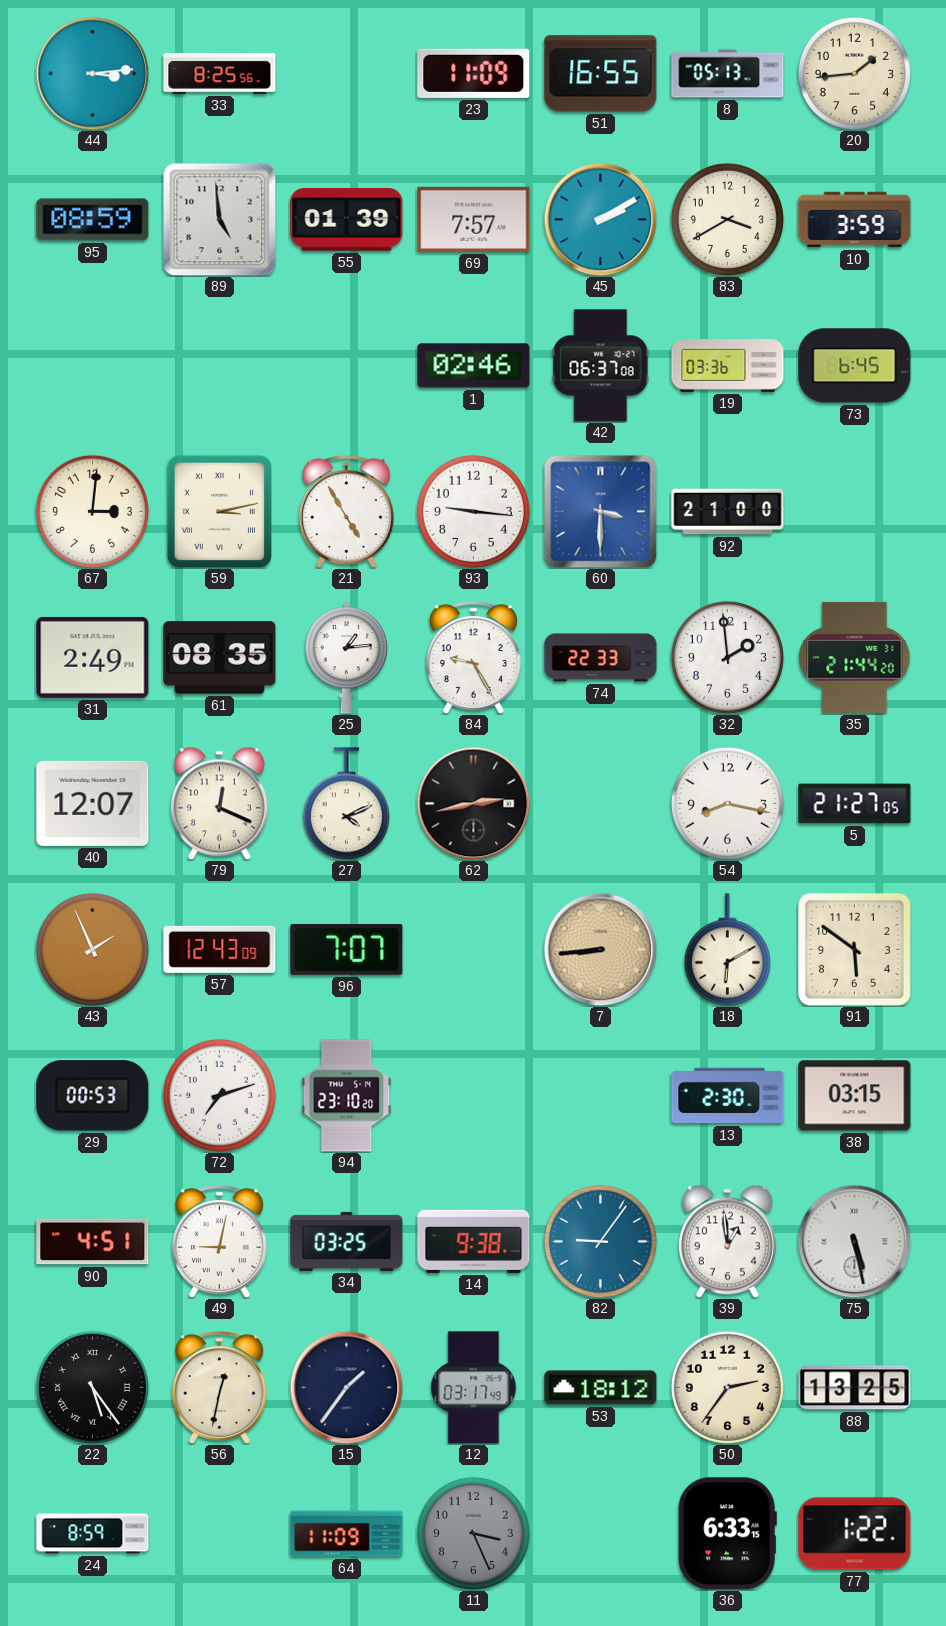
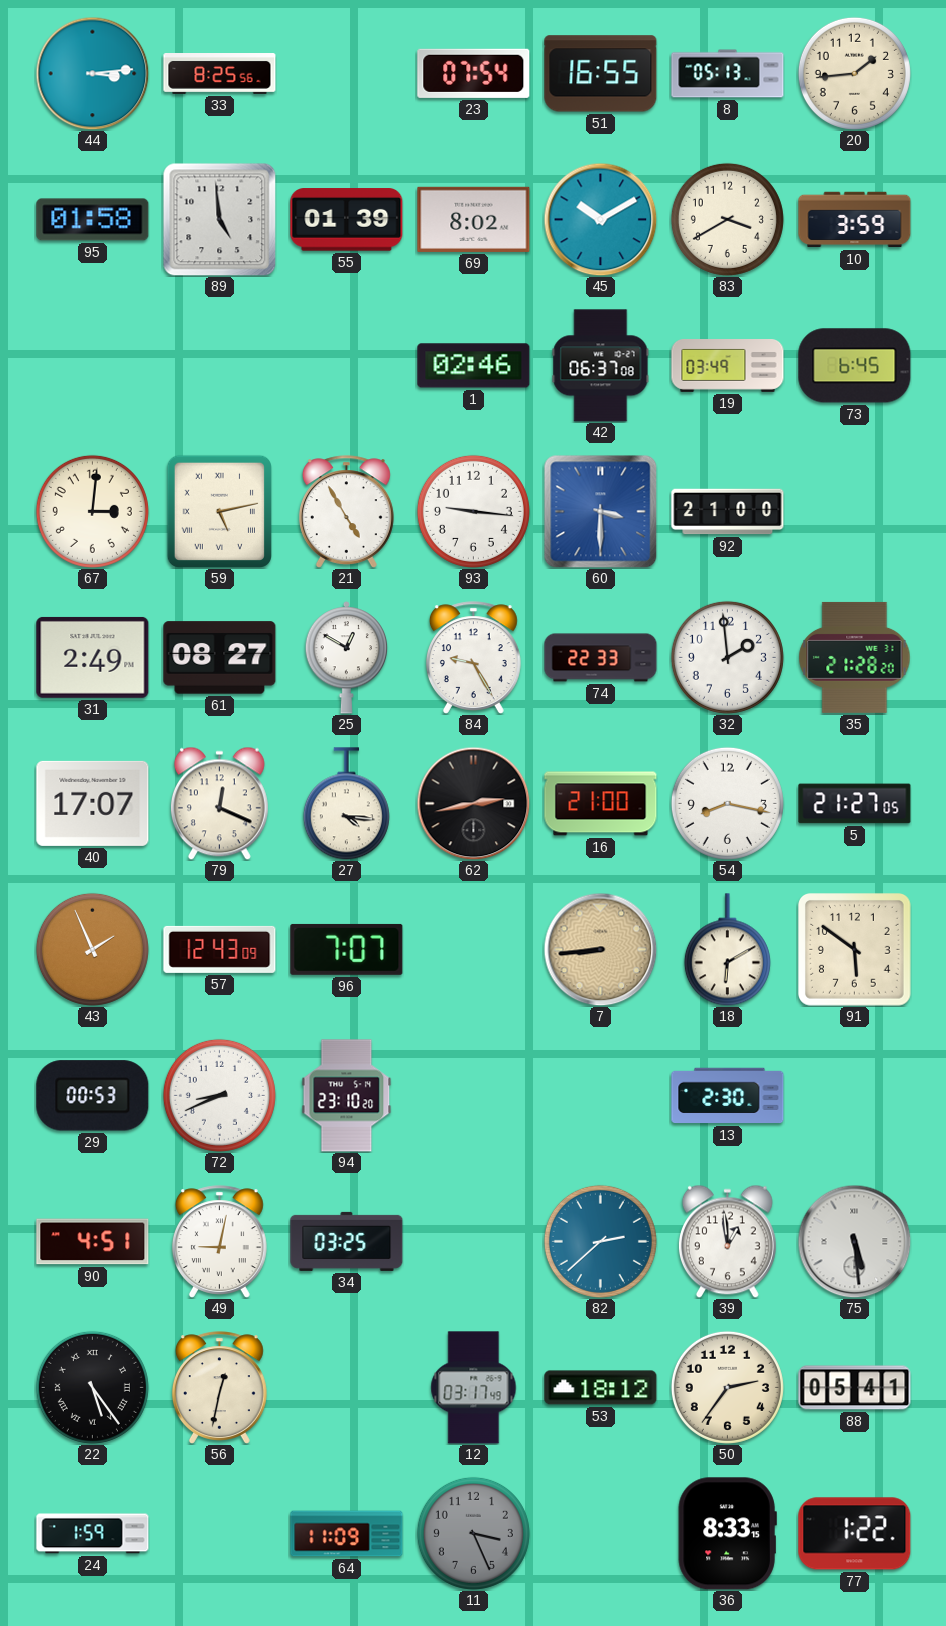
23: 11:09 -> 07:54
95: 08:59 -> 01:58
69: 7:57 -> 8:02
45: 2:10 -> 10:10
19: 03:36 -> 03:49
59: 3:13 -> 5:13
61: 08:35 -> 08:27
25: 1:14 -> 12:50
35: 21:44 -> 21:28
40: 12:07 -> 17:07
27: 4:11 -> 4:16
16: none -> 21:00
72: 7:12 -> 8:41
38: 03:15 -> none
14: 9:38 -> none
82: 9:06 -> 2:38
75: 5:28 -> 5:29
15: 1:36 -> none
88: 13:25 -> 05:41
24: 8:59 -> 1:59
36: 6:33 -> 8:33
